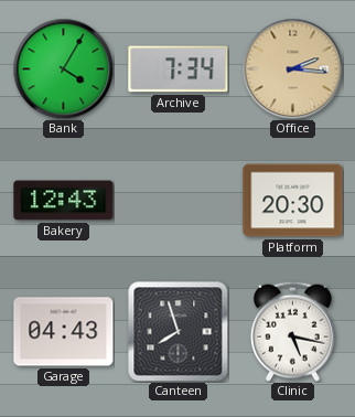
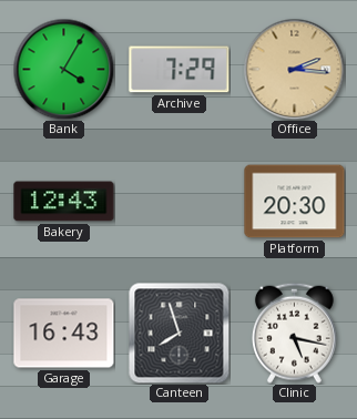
Archive: 7:34 -> 7:29
Garage: 04:43 -> 16:43
